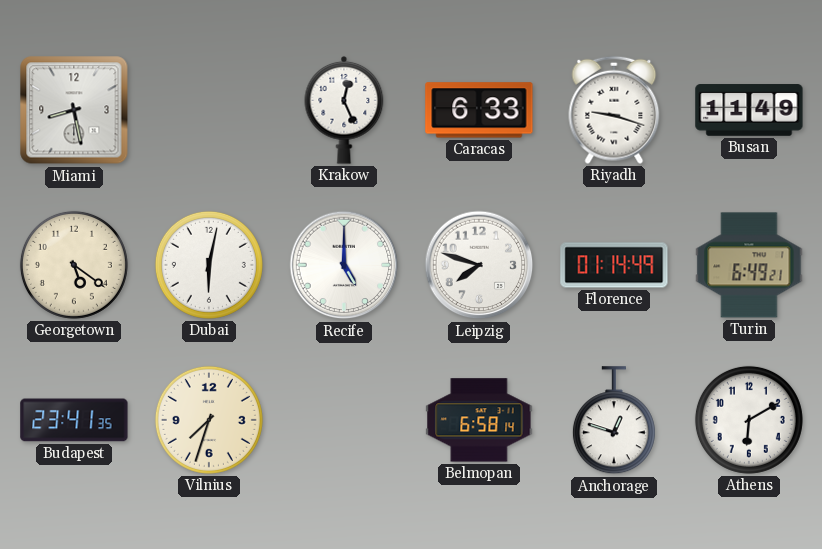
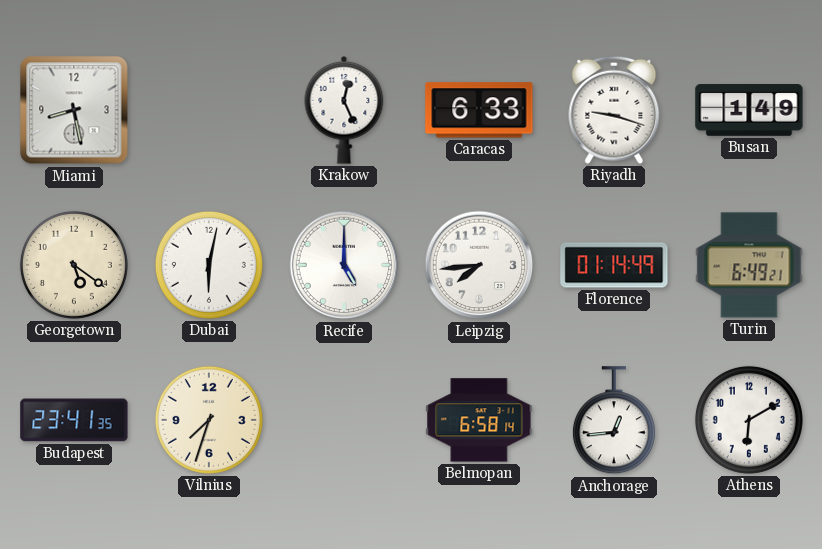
Busan: 11:49 -> 1:49
Leipzig: 7:48 -> 7:44
Anchorage: 12:48 -> 12:44
